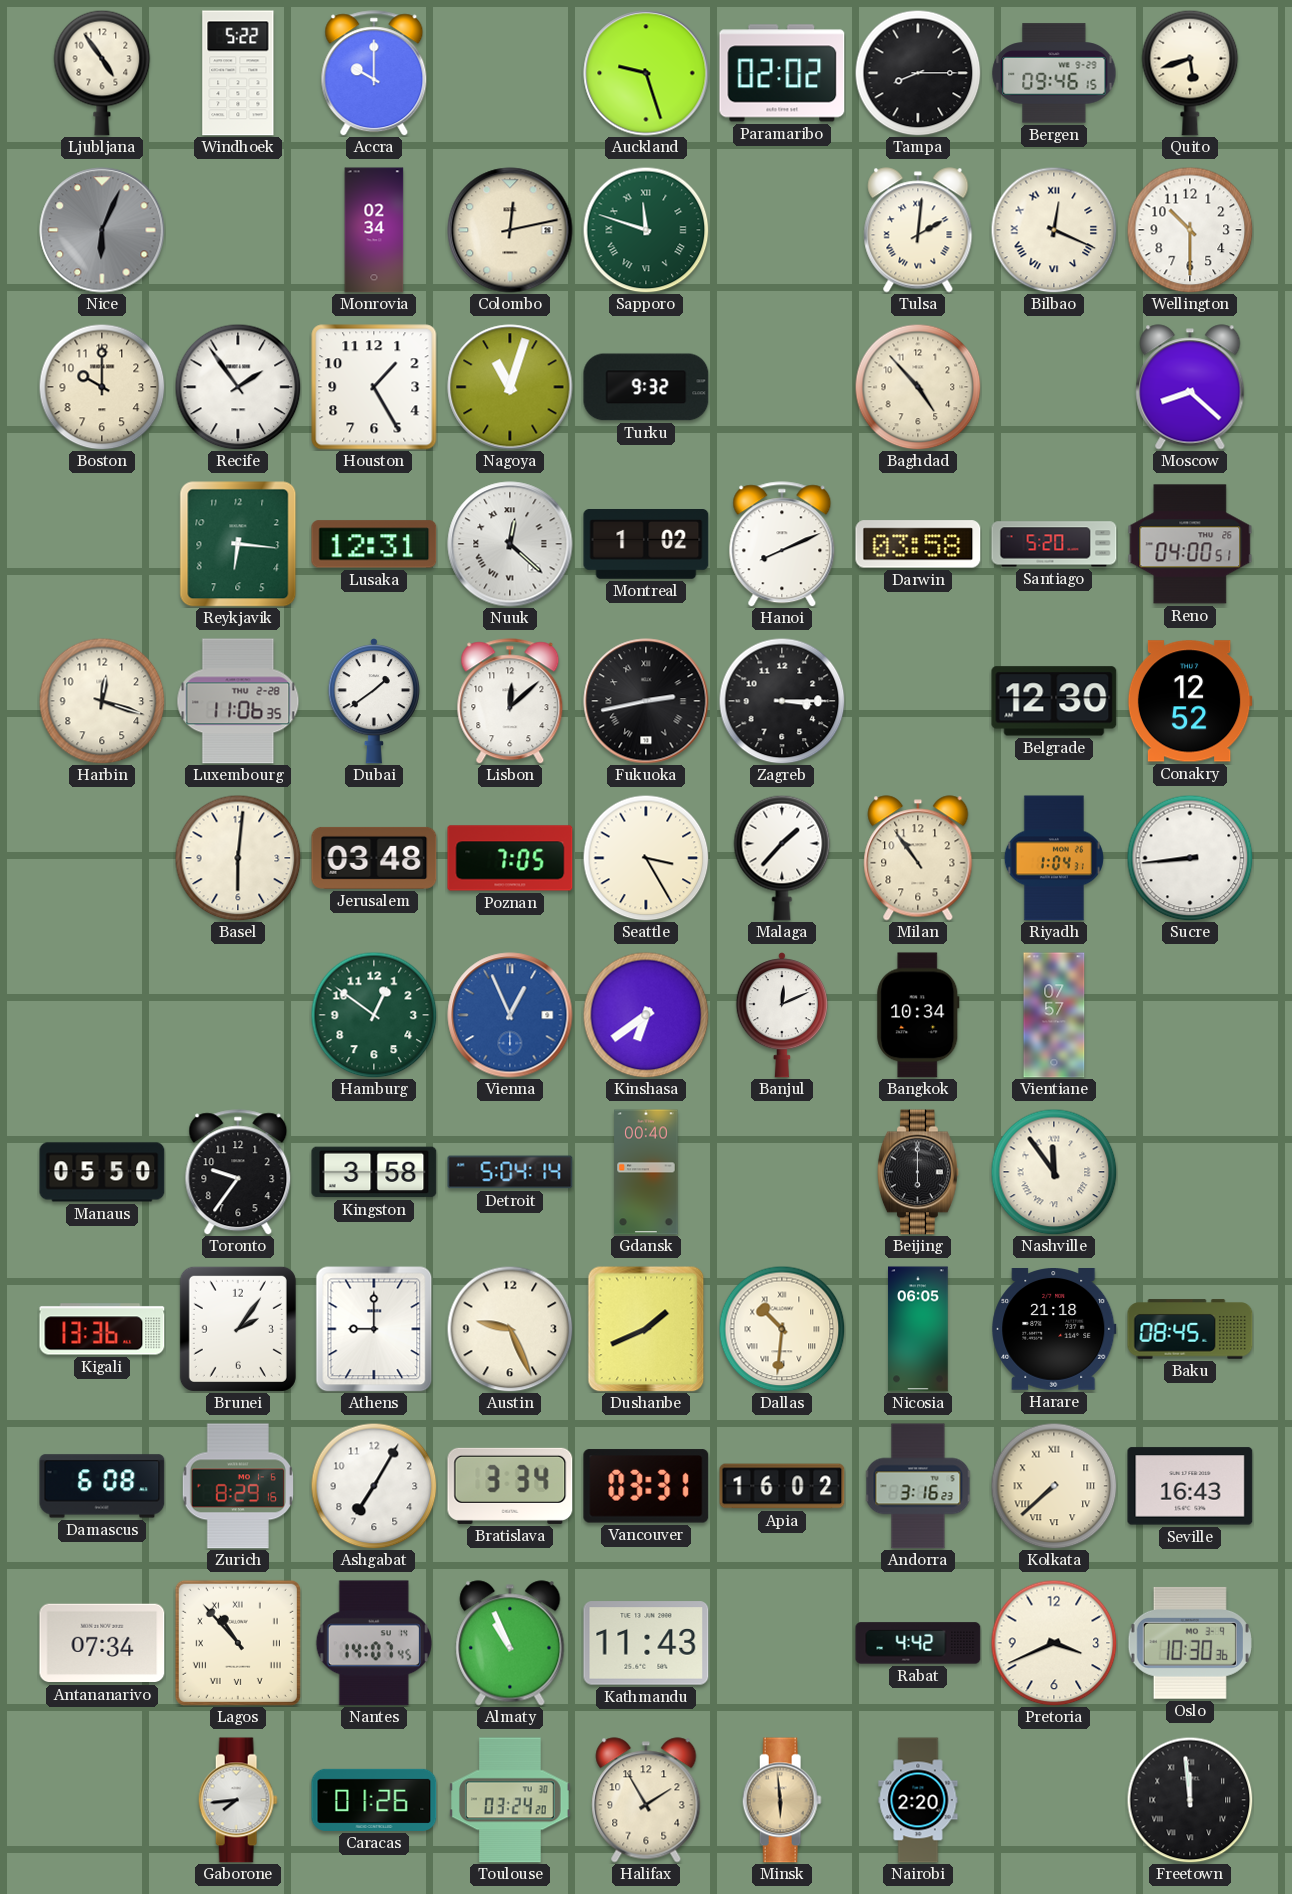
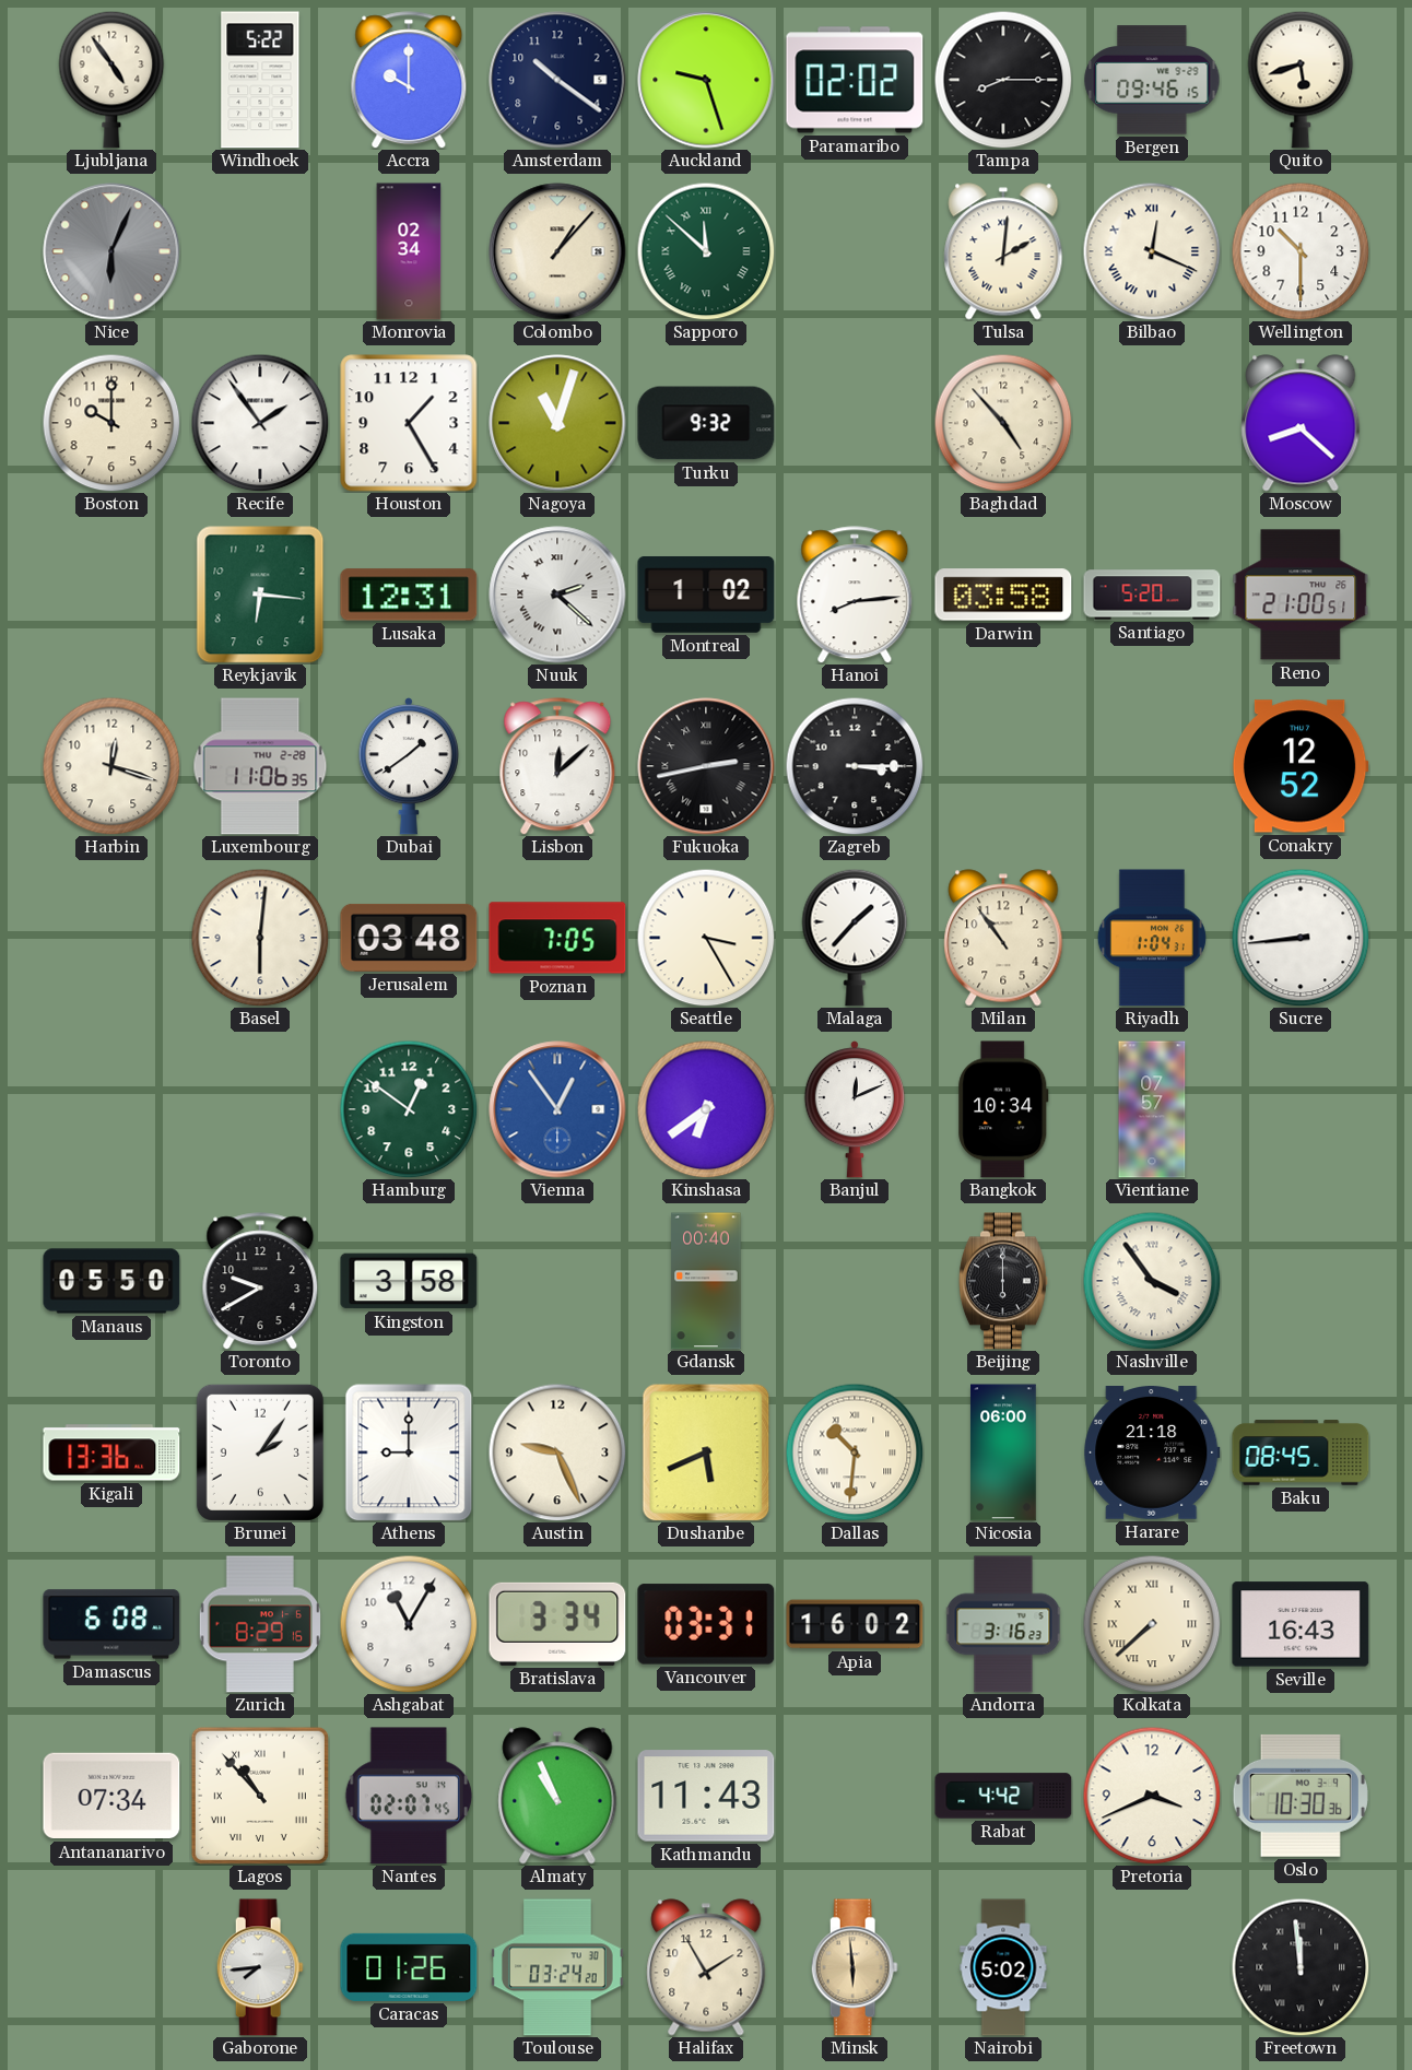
Amsterdam: none -> 10:21
Colombo: 12:13 -> 1:07
Sapporo: 11:48 -> 11:52
Nuuk: 12:22 -> 2:22
Hanoi: 8:11 -> 8:14
Reno: 04:00 -> 21:00
Belgrade: 12:30 -> none
Vienna: 12:56 -> 12:54
Toronto: 9:36 -> 9:40
Detroit: 5:04 -> none
Nashville: 11:54 -> 3:54
Dushanbe: 1:41 -> 5:41
Nicosia: 06:05 -> 06:00
Ashgabat: 7:05 -> 11:05
Nantes: 14:07 -> 02:07
Nairobi: 2:20 -> 5:02
